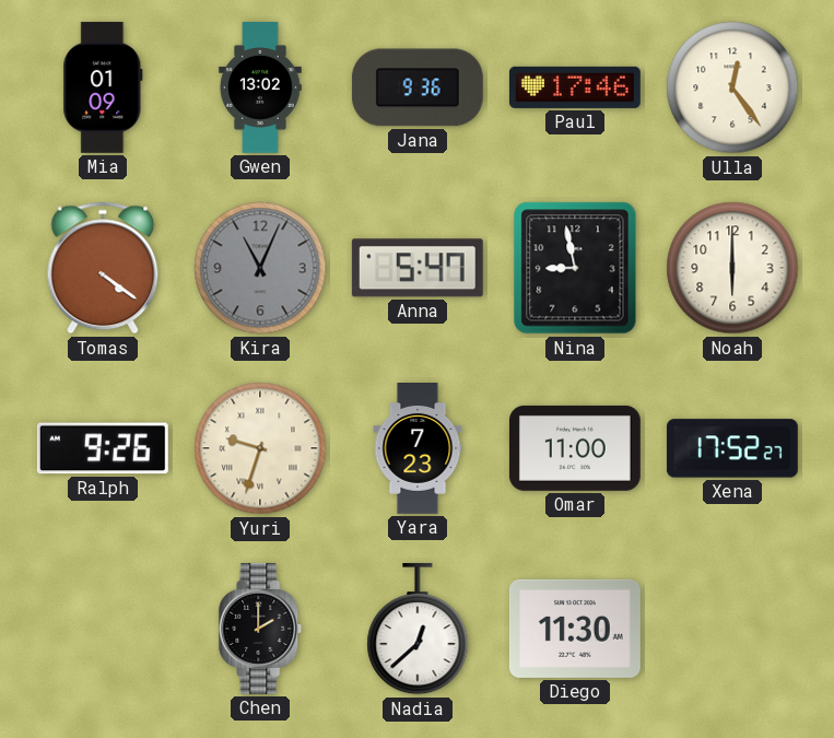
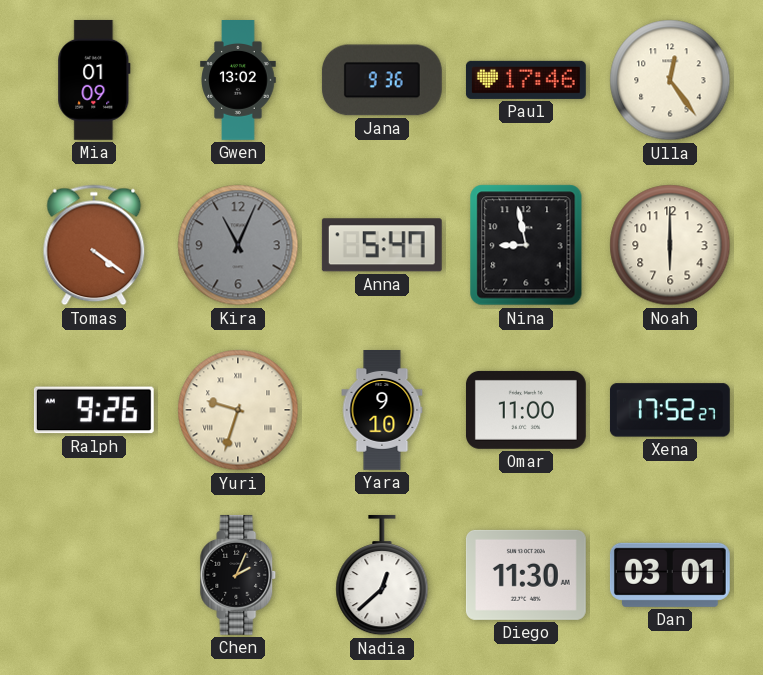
Yara: 7:23 -> 9:10
Chen: 2:00 -> 2:04
Dan: none -> 03:01
